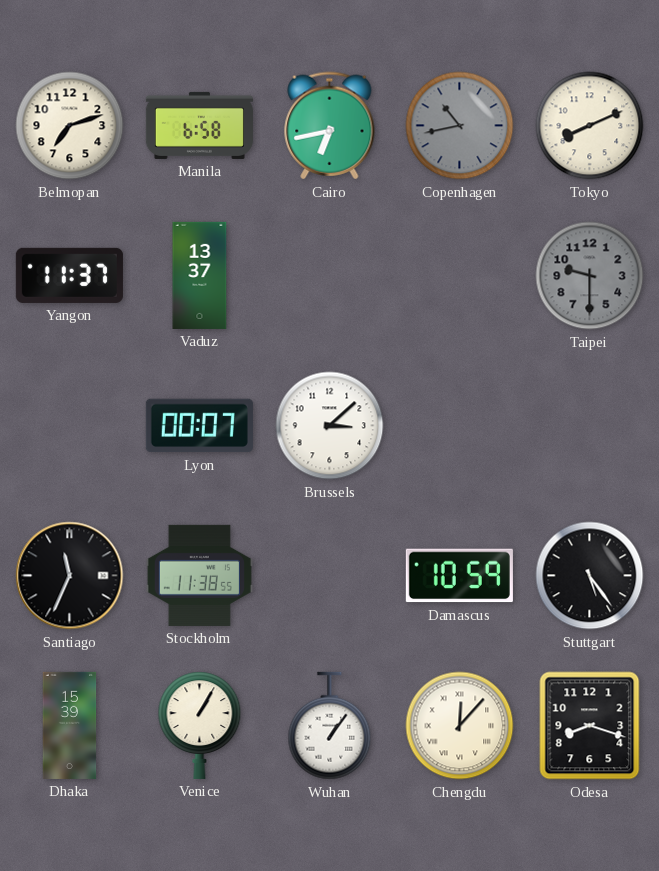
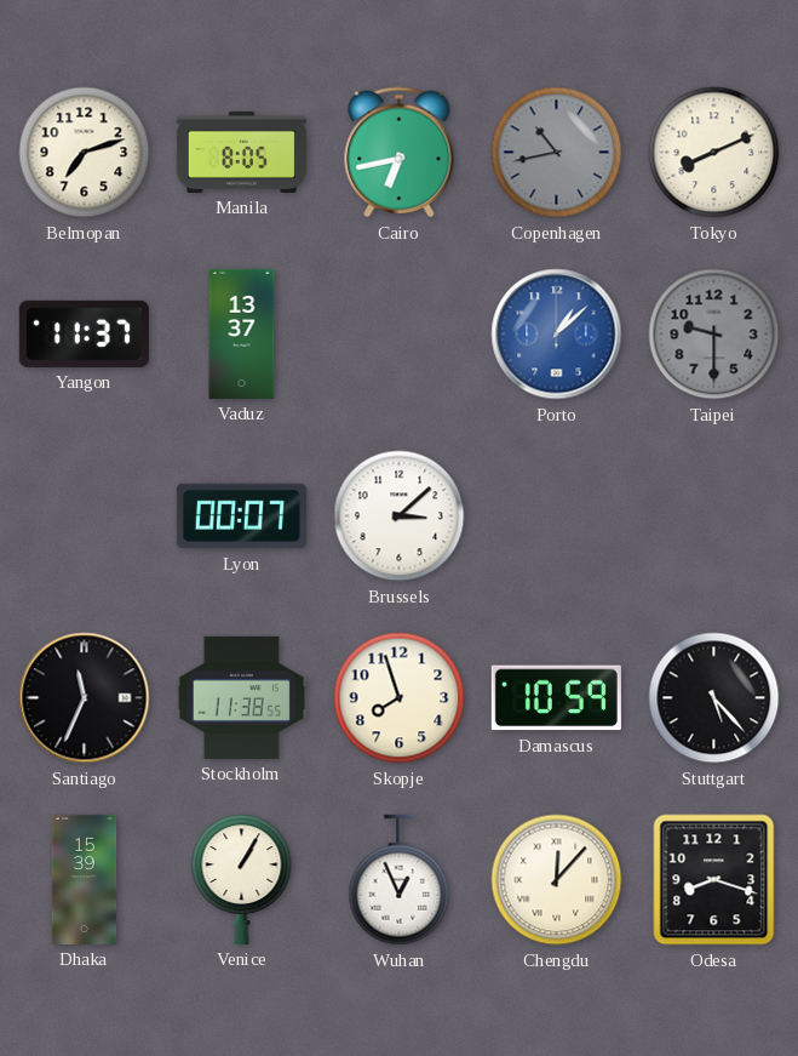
Manila: 6:58 -> 8:05
Porto: none -> 1:08
Skopje: none -> 7:57
Stuttgart: 5:24 -> 5:23
Wuhan: 1:06 -> 12:56
